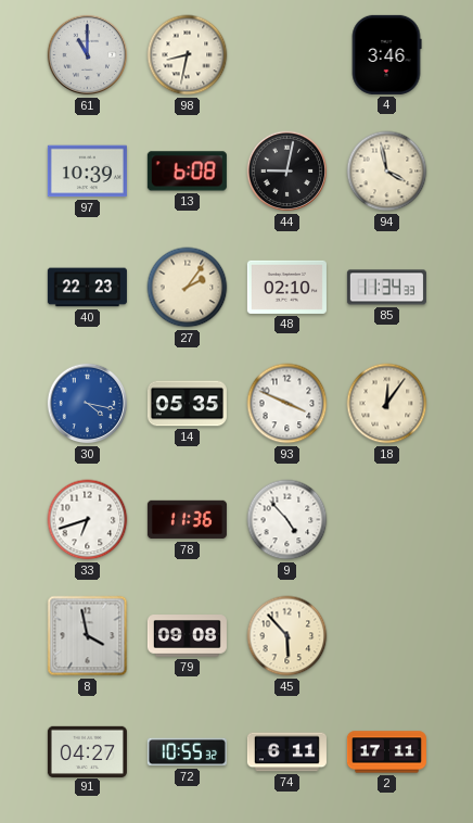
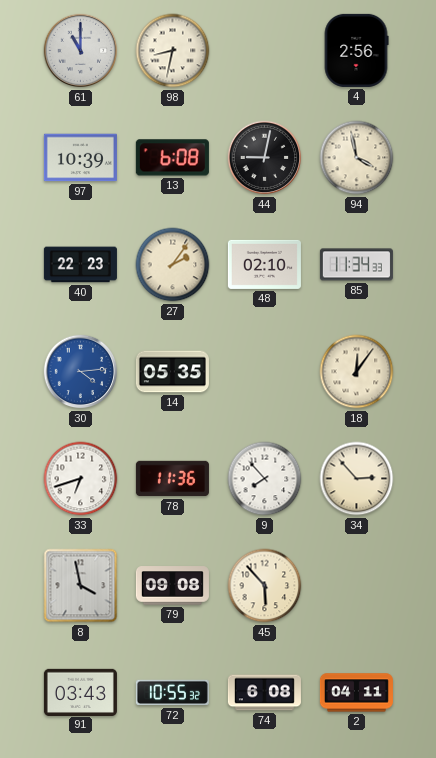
4: 3:46 -> 2:56
30: 4:17 -> 4:14
93: 3:49 -> none
9: 4:53 -> 7:53
34: none -> 2:53
91: 04:27 -> 03:43
74: 6:11 -> 6:08
2: 17:11 -> 04:11
